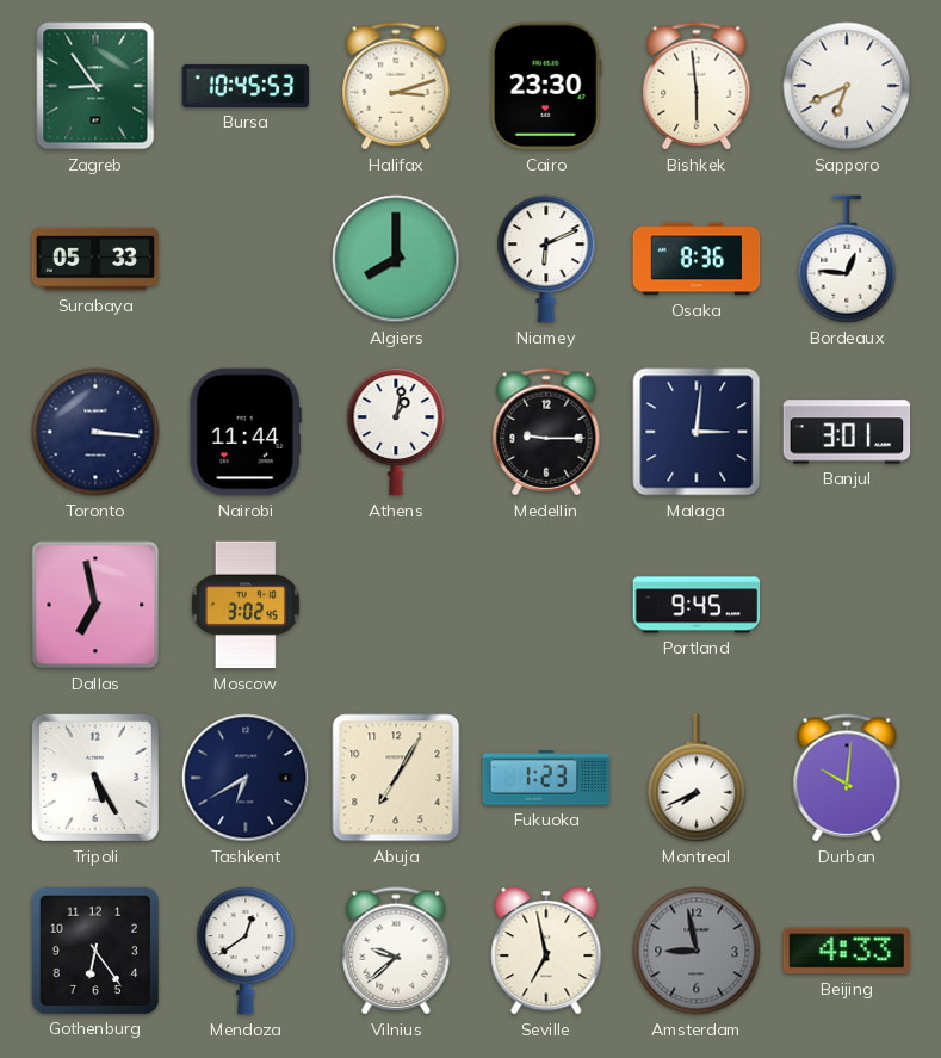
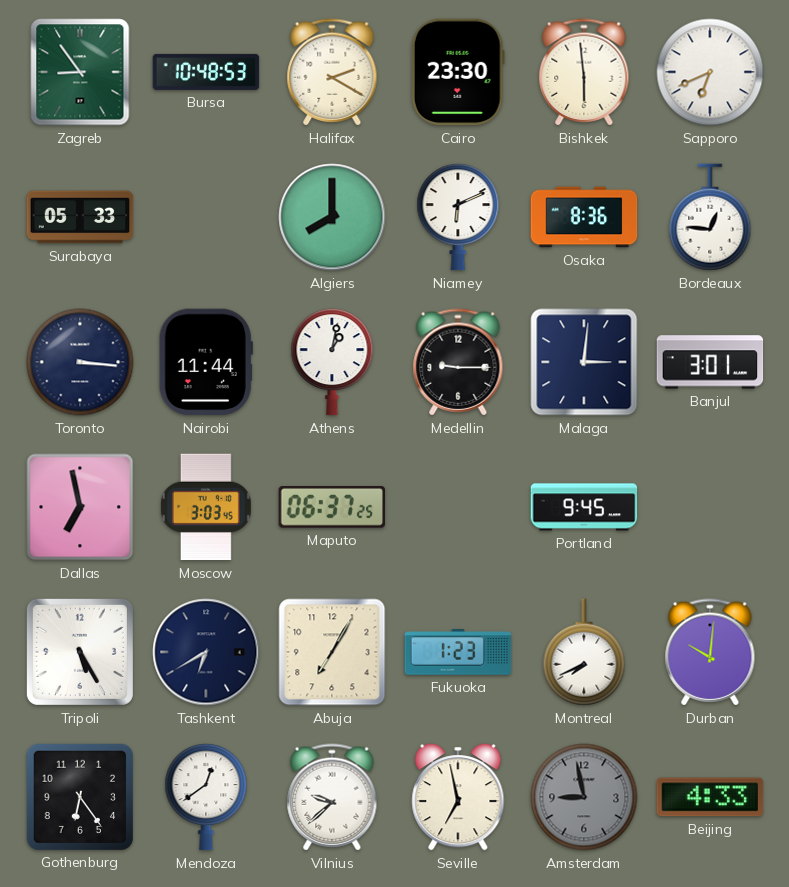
Bursa: 10:45 -> 10:48
Halifax: 3:12 -> 2:20
Moscow: 3:02 -> 3:03
Maputo: none -> 06:37
